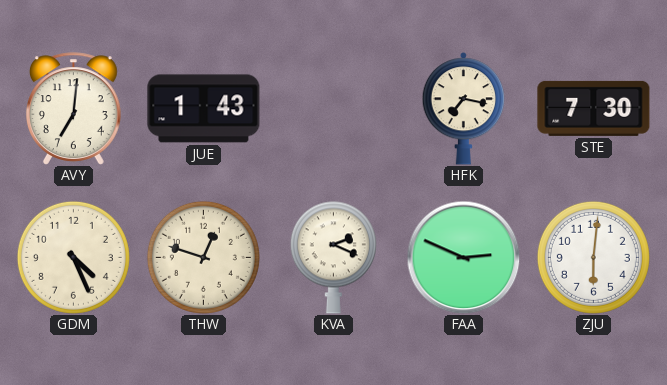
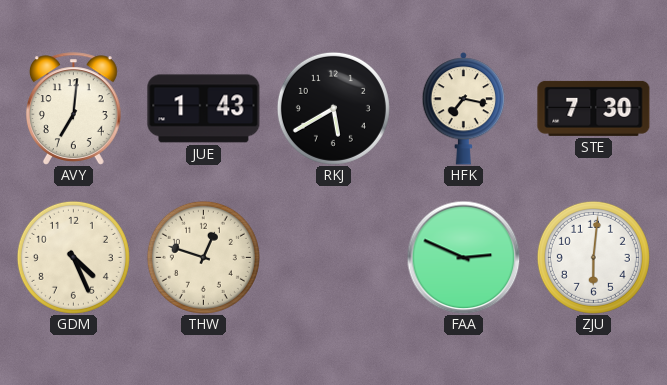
RKJ: none -> 5:40
KVA: 2:19 -> none
